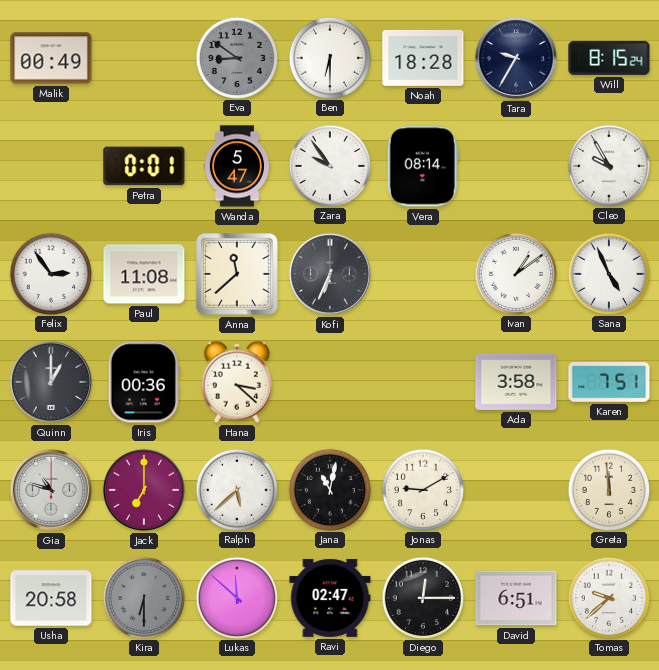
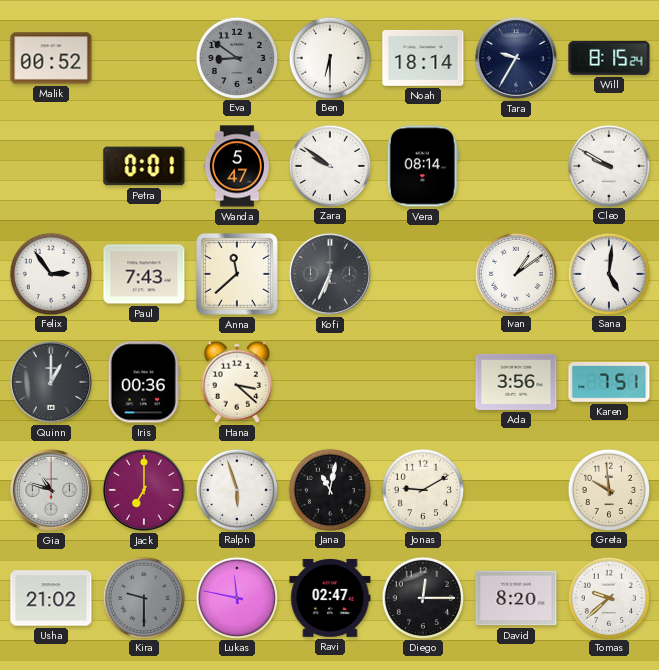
Malik: 00:49 -> 00:52
Noah: 18:28 -> 18:14
Zara: 9:54 -> 9:51
Cleo: 9:55 -> 9:50
Paul: 11:08 -> 7:43
Sana: 4:56 -> 5:01
Ada: 3:58 -> 3:56
Ralph: 5:38 -> 5:57
Greta: 11:59 -> 9:59
Usha: 20:58 -> 21:02
Kira: 6:30 -> 9:30
Lukas: 11:52 -> 11:47
David: 6:51 -> 8:20
